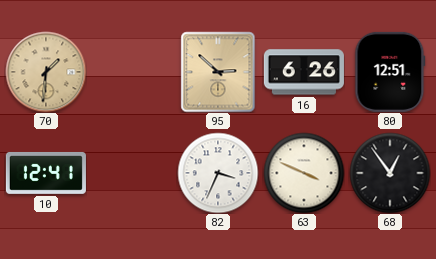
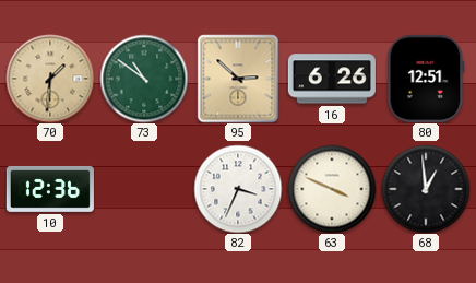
73: none -> 10:51
10: 12:41 -> 12:36
68: 12:54 -> 12:59
